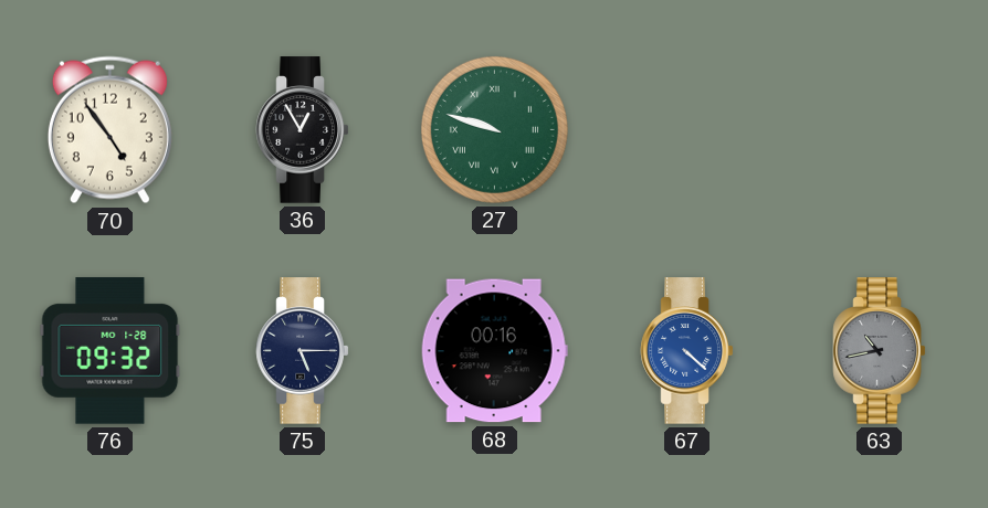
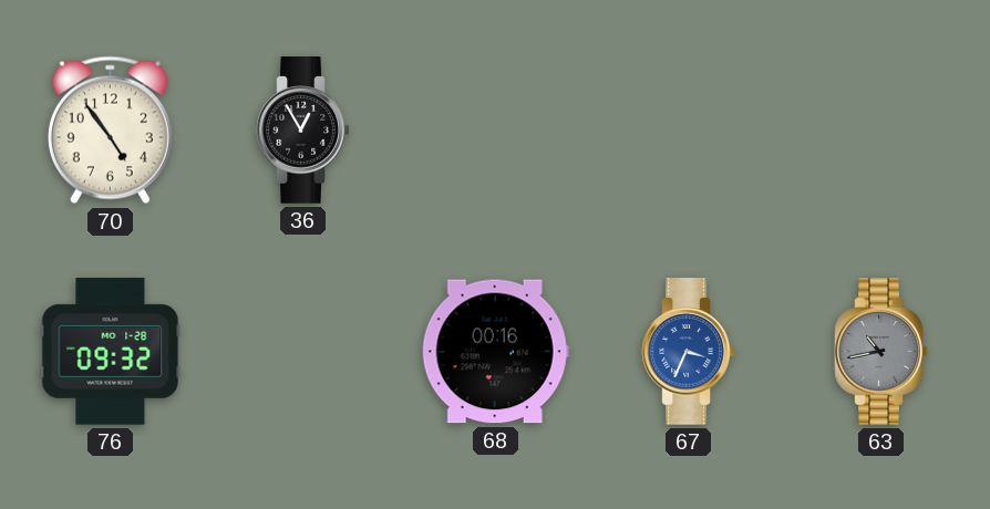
27: 9:48 -> none
75: 5:15 -> none
67: 4:22 -> 3:34
